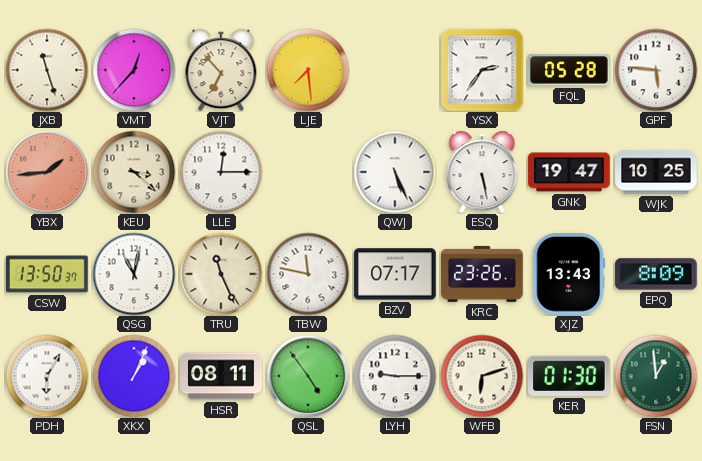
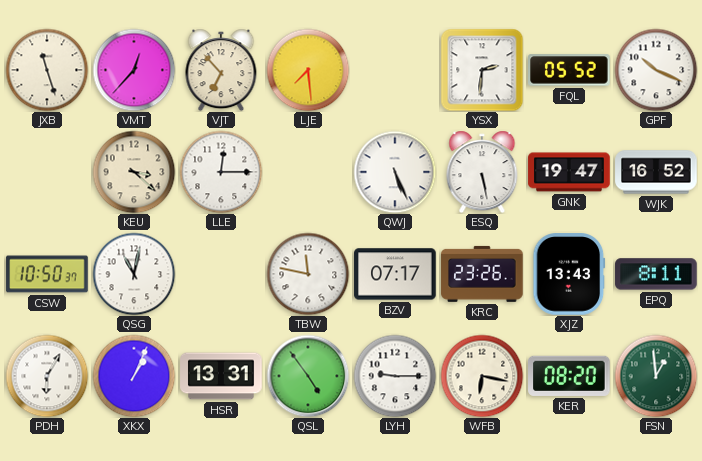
YSX: 2:36 -> 2:31
FQL: 05:28 -> 05:52
GPF: 5:46 -> 10:19
YBX: 1:44 -> none
WJK: 10:25 -> 16:52
CSW: 13:50 -> 10:50
TRU: 11:26 -> none
EPQ: 8:09 -> 8:11
HSR: 08:11 -> 13:31
WFB: 6:12 -> 6:17
KER: 01:30 -> 08:20
